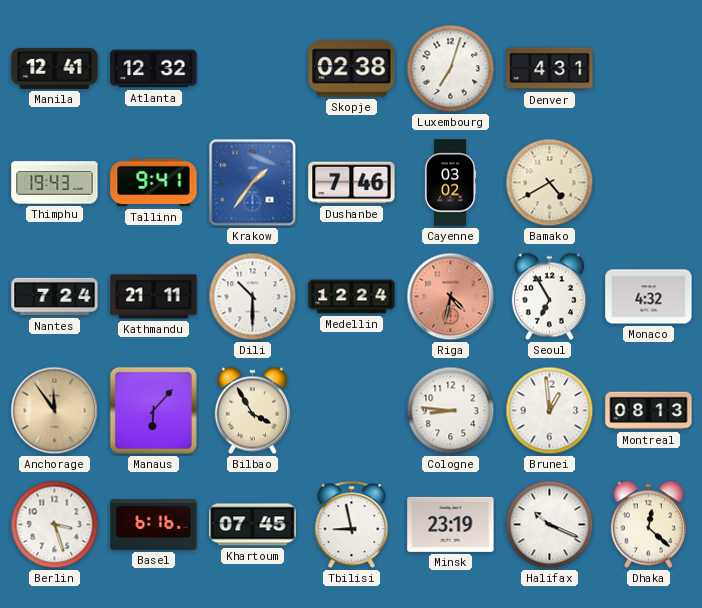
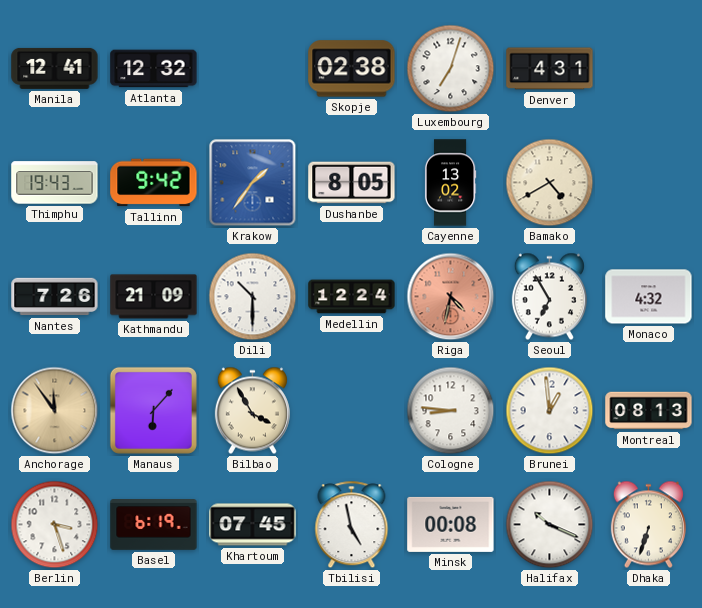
Tallinn: 9:41 -> 9:42
Dushanbe: 7:46 -> 8:05
Cayenne: 03:02 -> 13:02
Nantes: 7:24 -> 7:26
Kathmandu: 21:11 -> 21:09
Basel: 6:16 -> 6:19
Tbilisi: 8:58 -> 4:58
Minsk: 23:19 -> 00:08
Dhaka: 12:22 -> 6:33
